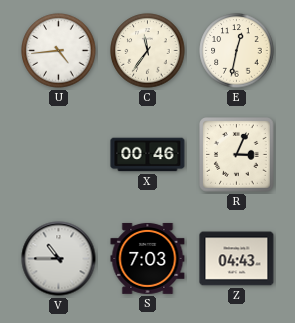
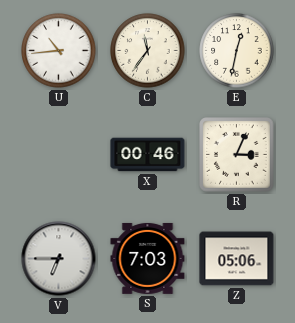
U: 4:44 -> 10:44
V: 10:45 -> 6:45
Z: 04:43 -> 05:06
